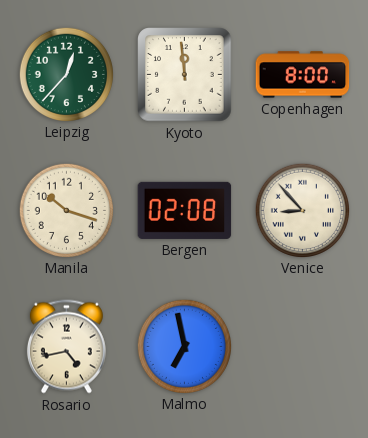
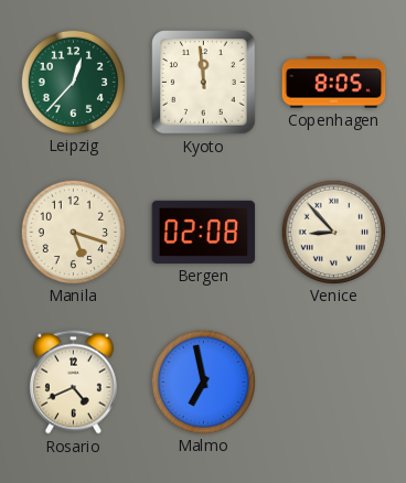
Copenhagen: 8:00 -> 8:05
Manila: 10:18 -> 5:18
Rosario: 4:43 -> 4:41
